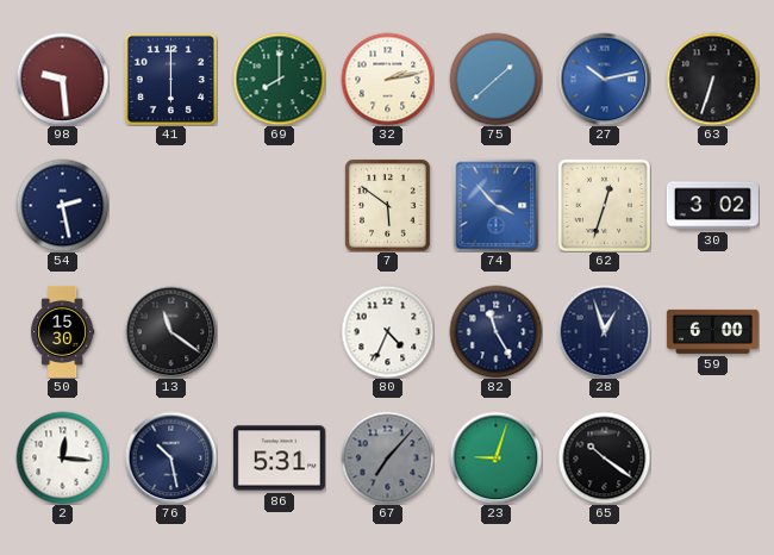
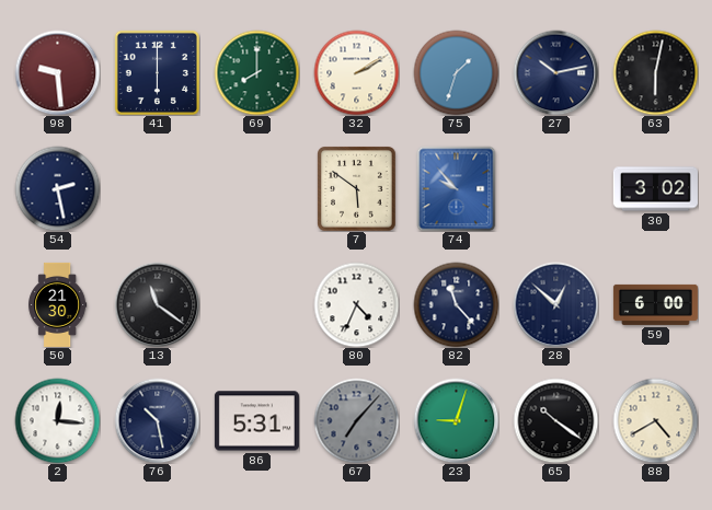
32: 2:13 -> 2:10
75: 1:38 -> 1:33
27 dial: blue -> navy
63: 6:33 -> 6:02
74: 3:53 -> 9:53
62: 12:33 -> none
50: 15:30 -> 21:30
82: 11:25 -> 11:23
28: 12:57 -> 12:52
88: none -> 4:40
